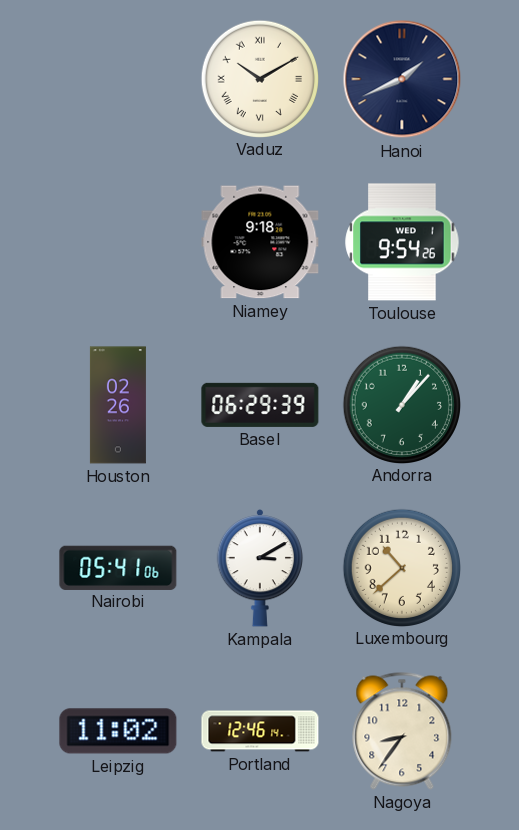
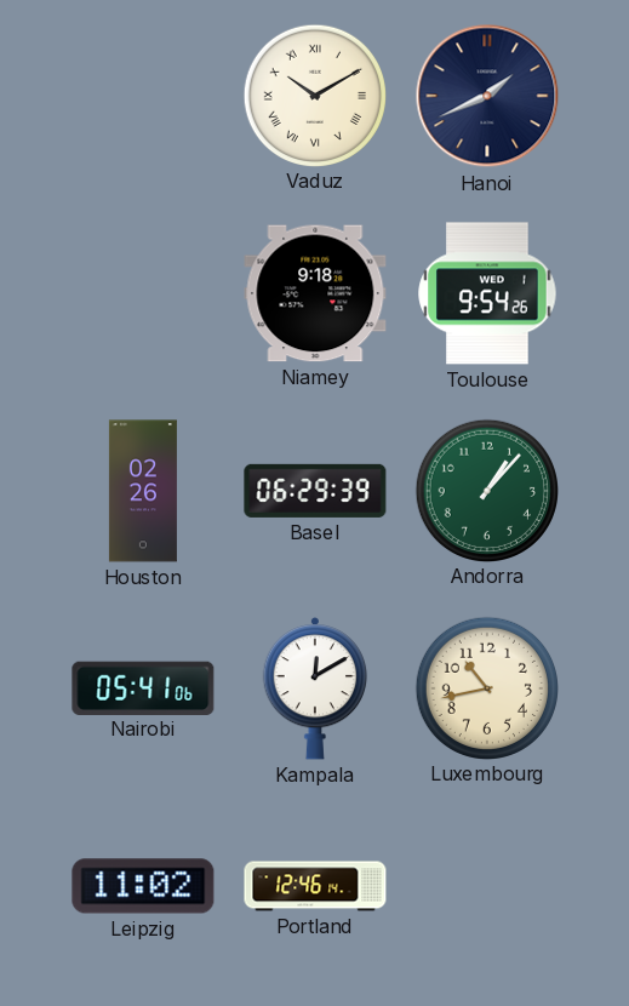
Kampala: 3:10 -> 12:10
Luxembourg: 10:38 -> 10:43
Nagoya: 8:36 -> none
